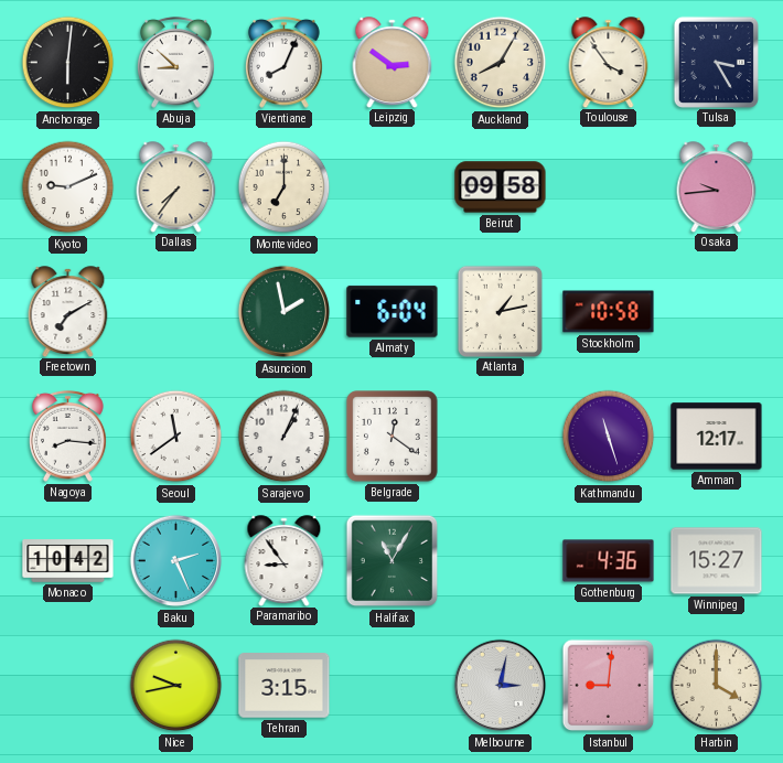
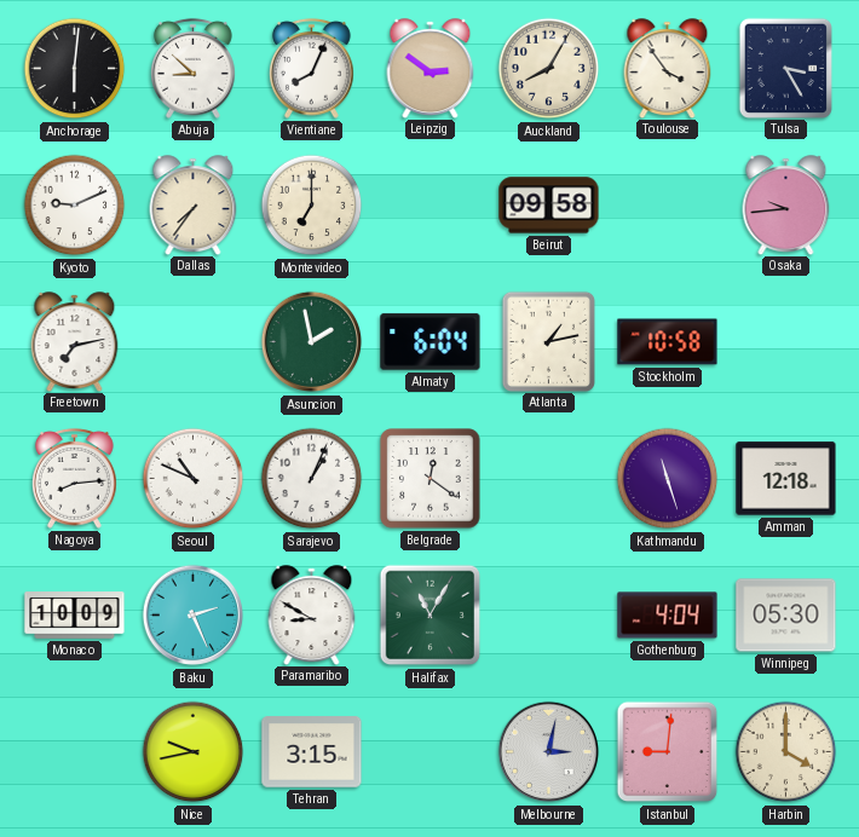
Freetown: 7:10 -> 7:13
Nagoya: 8:16 -> 8:14
Seoul: 11:39 -> 10:49
Amman: 12:17 -> 12:18
Monaco: 10:42 -> 10:09
Paramaribo: 8:54 -> 8:50
Gothenburg: 4:36 -> 4:04
Winnipeg: 15:27 -> 05:30
